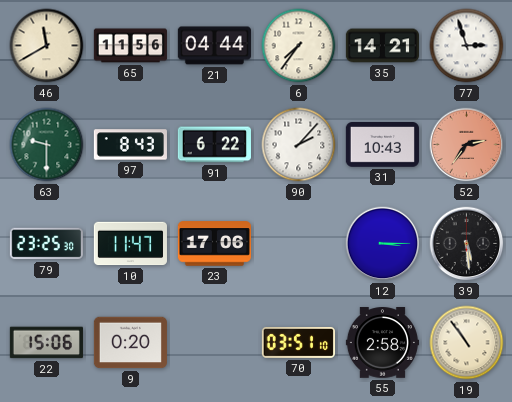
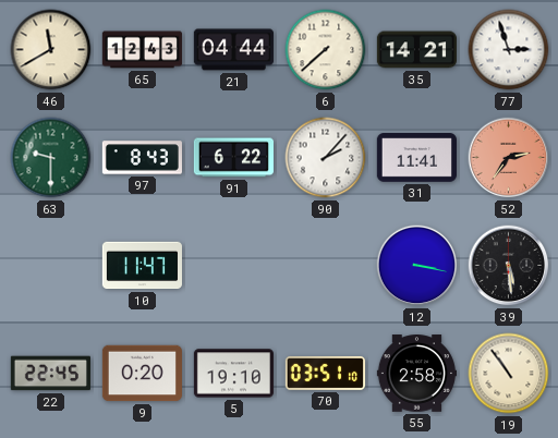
65: 11:56 -> 12:43
6: 7:36 -> 7:38
31: 10:43 -> 11:41
79: 23:25 -> none
23: 17:06 -> none
12: 3:15 -> 3:17
22: 15:06 -> 22:45
5: none -> 19:10
